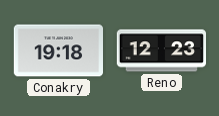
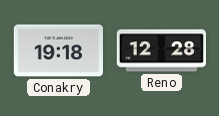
Reno: 12:23 -> 12:28
